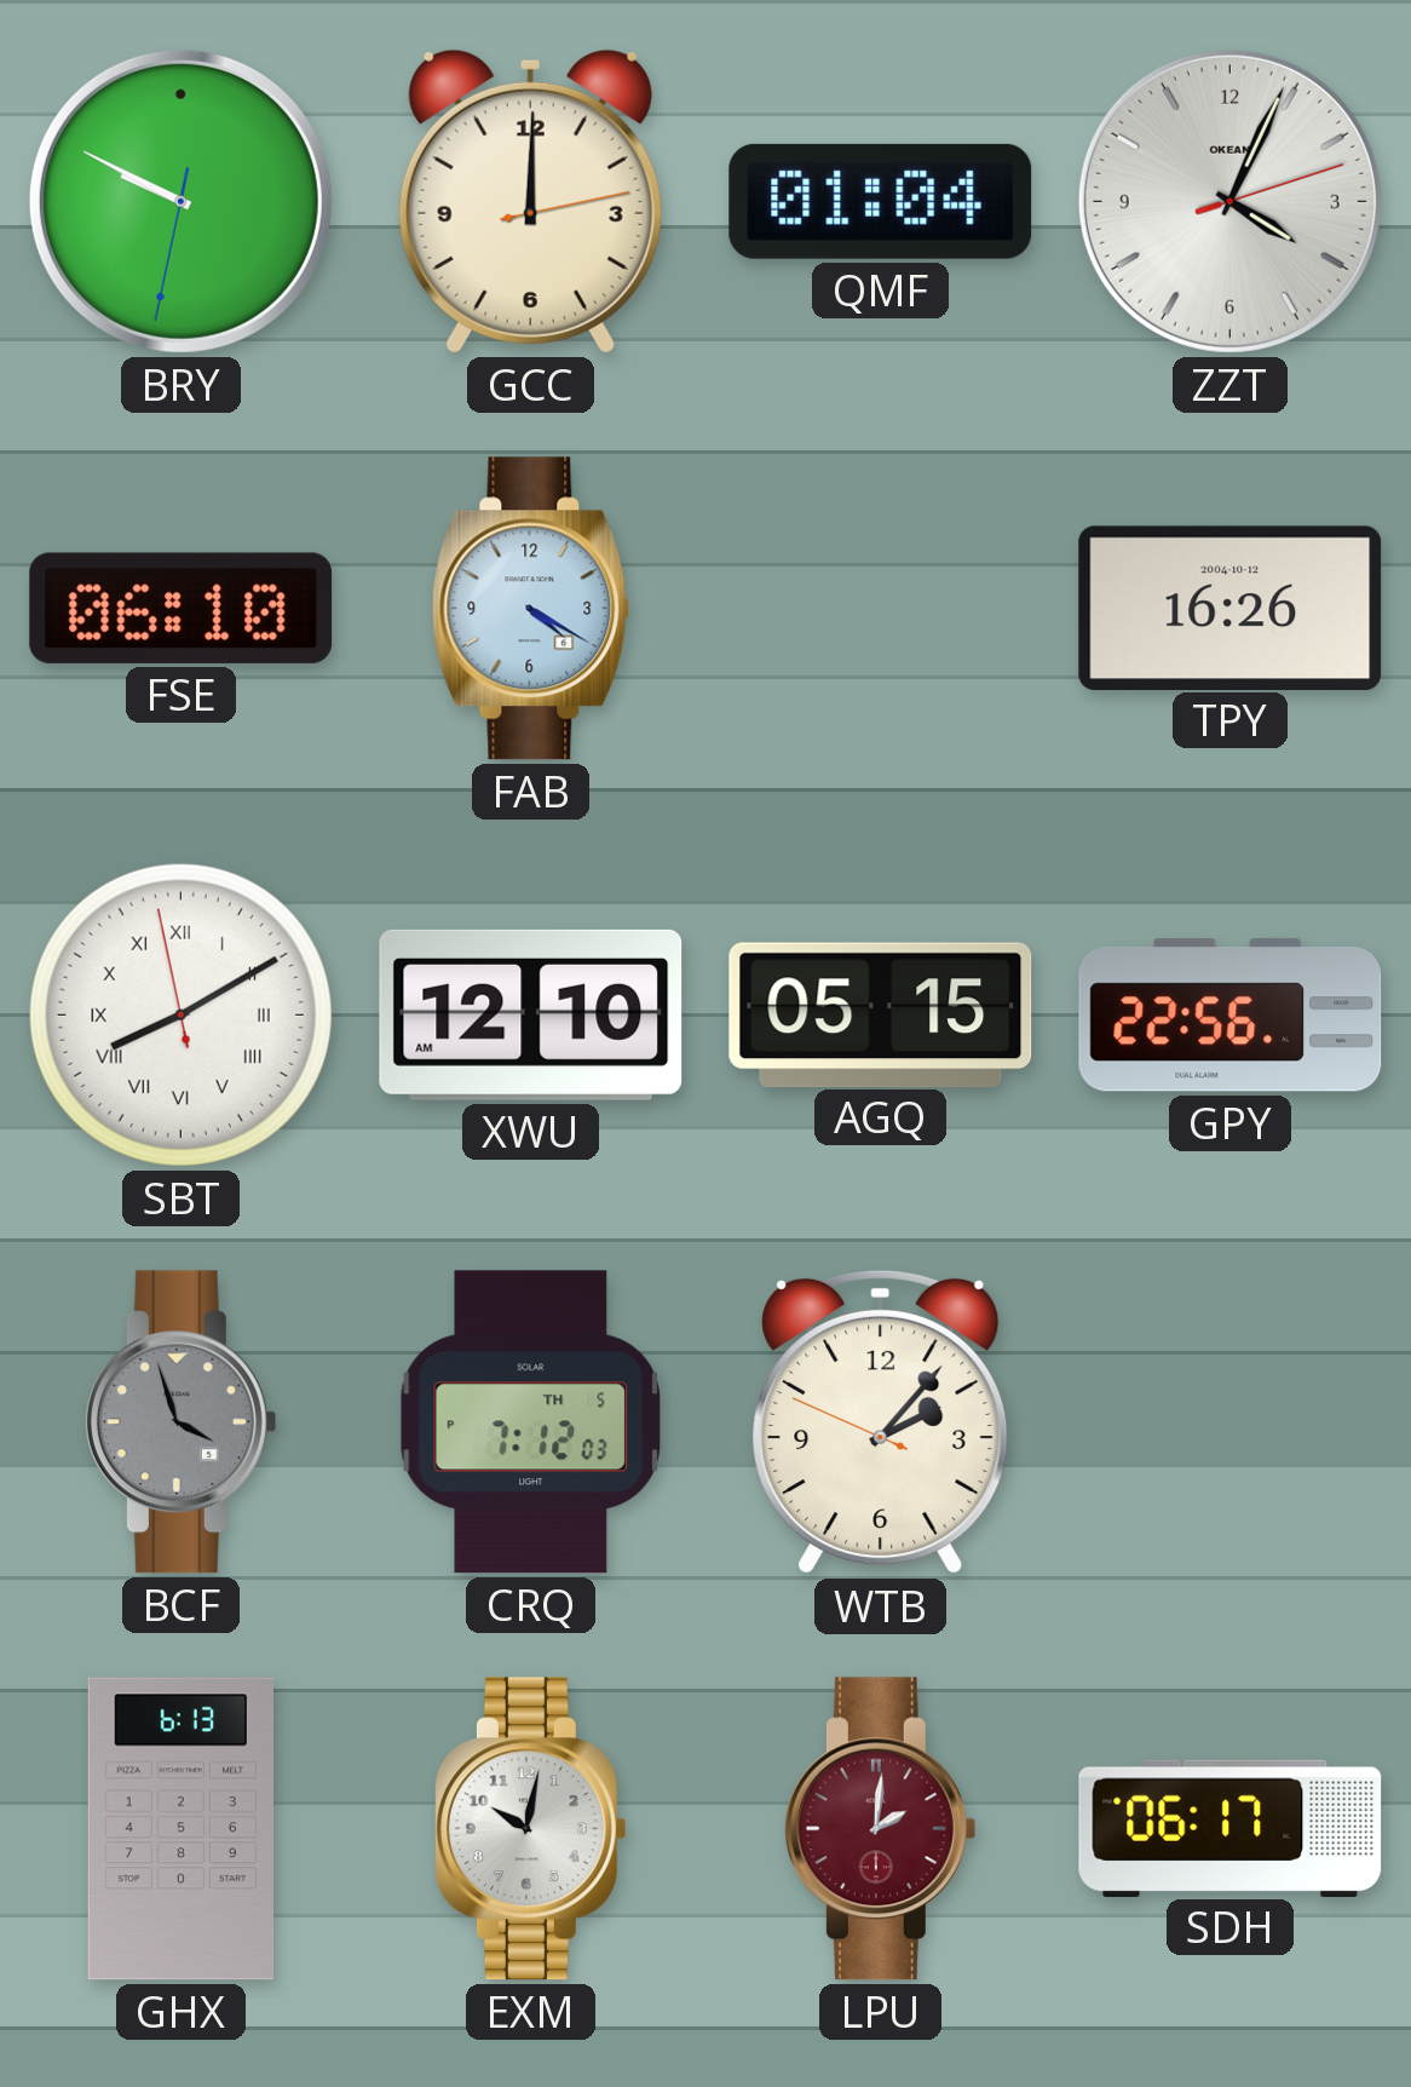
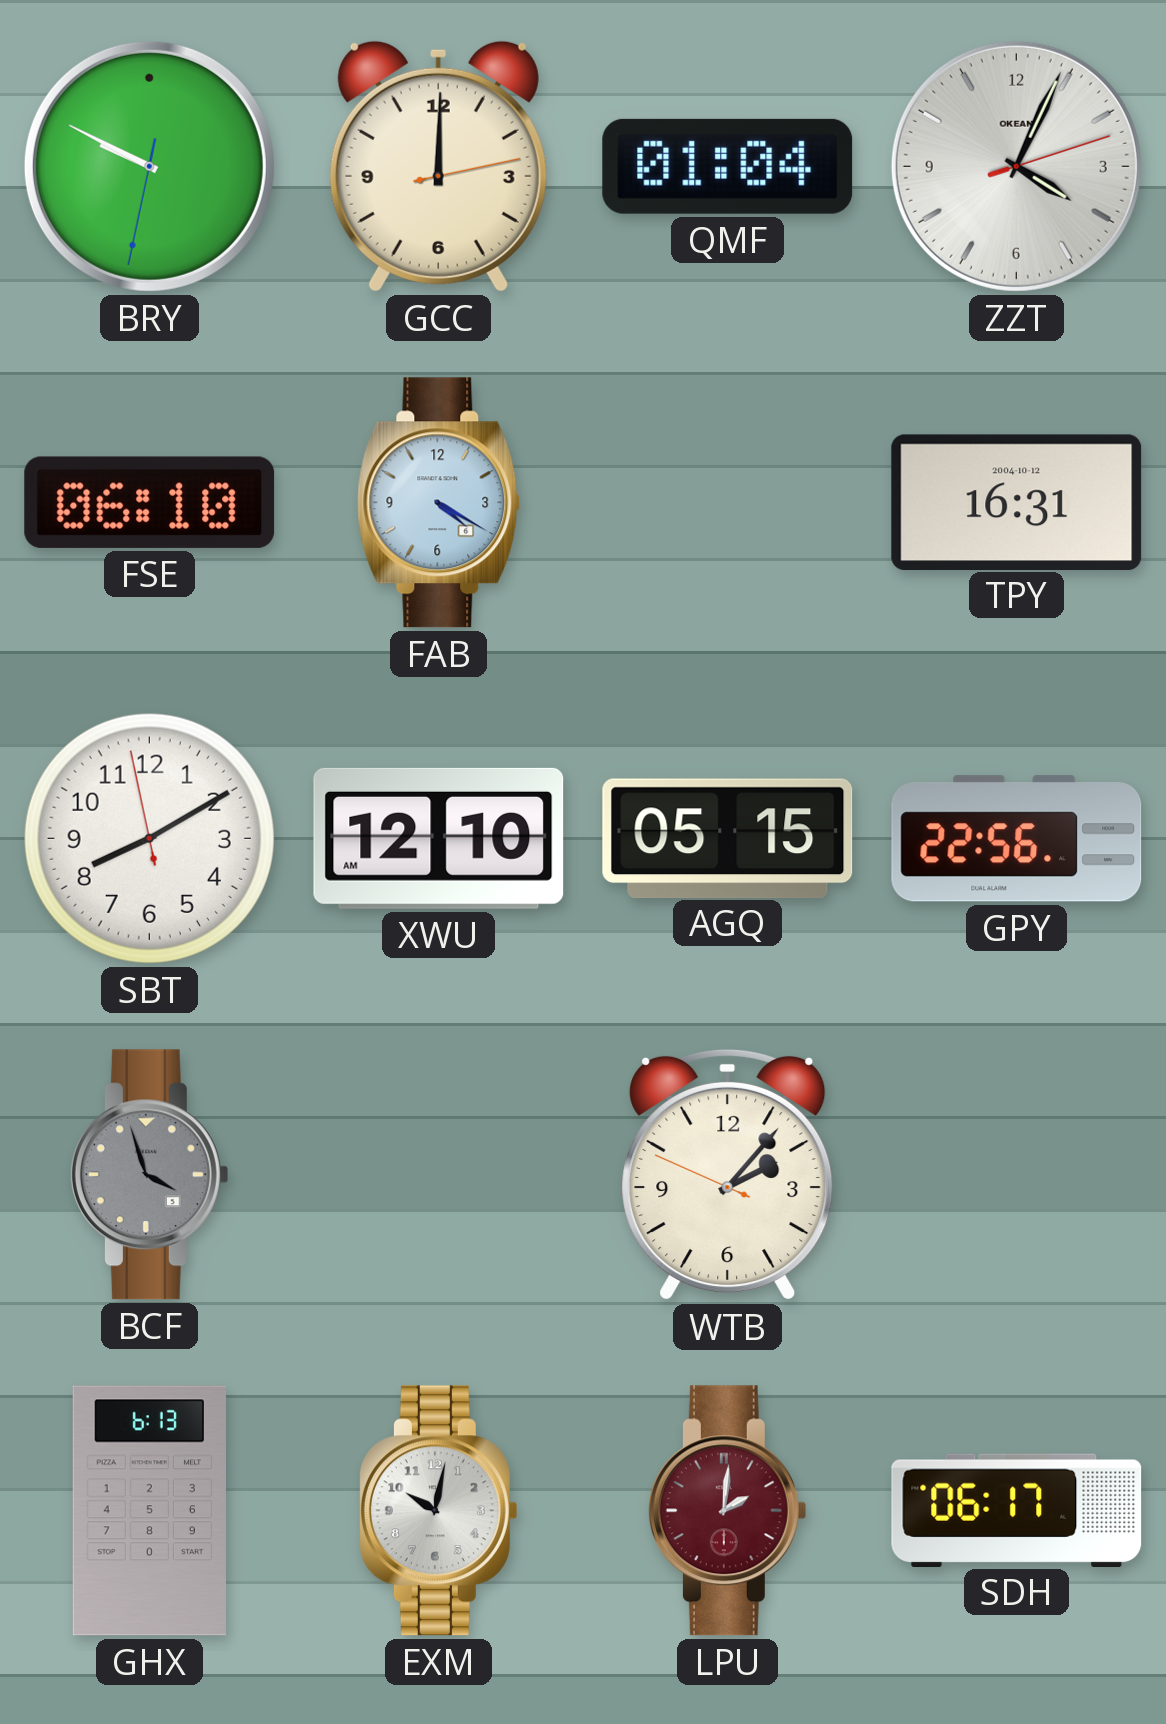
TPY: 16:26 -> 16:31
SBT numerals: Roman -> Arabic
CRQ: 7:12 -> none
